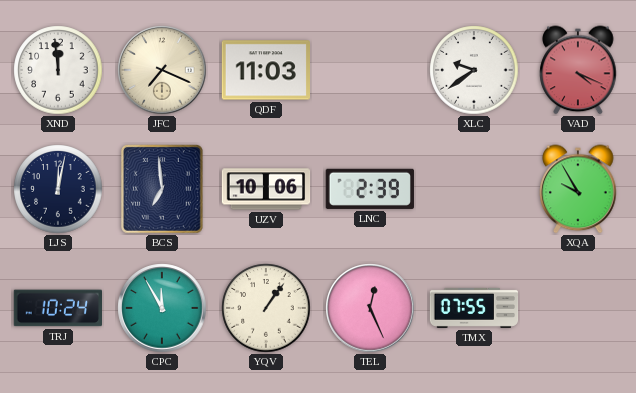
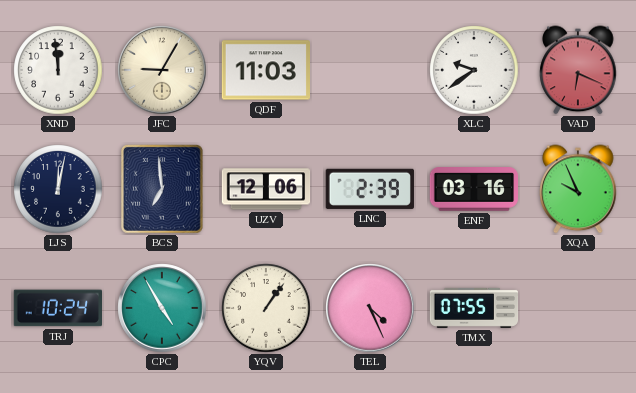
JFC: 7:19 -> 9:05
VAD: 4:19 -> 6:19
UZV: 10:06 -> 12:06
ENF: none -> 03:16
XQA: 9:55 -> 9:56
CPC: 11:55 -> 4:55
TEL: 12:26 -> 4:26
